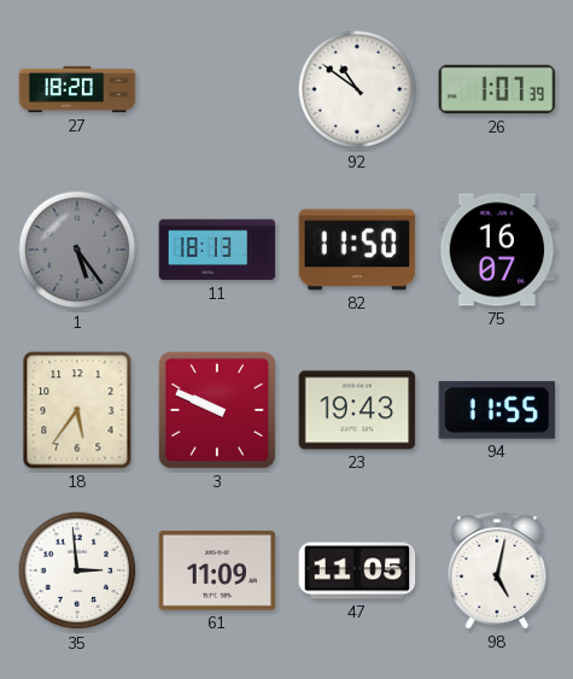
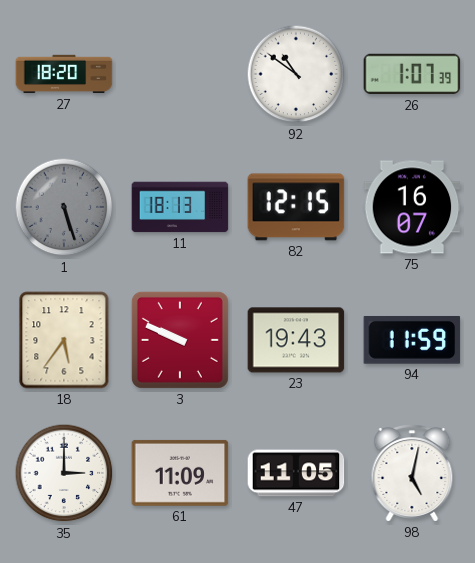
1: 5:24 -> 5:27
82: 11:50 -> 12:15
94: 11:55 -> 11:59
35: 2:59 -> 3:00
